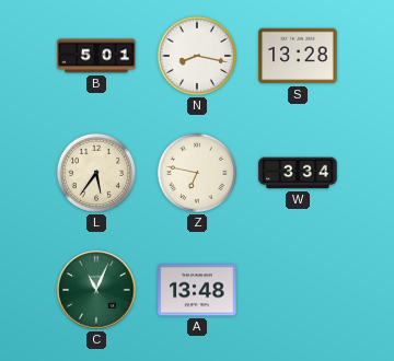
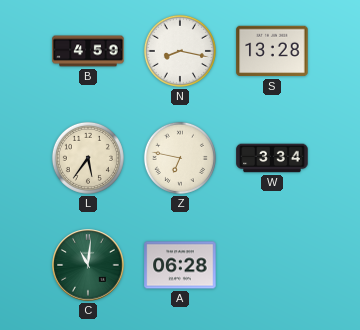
B: 5:01 -> 4:59
C: 11:04 -> 11:01
A: 13:48 -> 06:28
